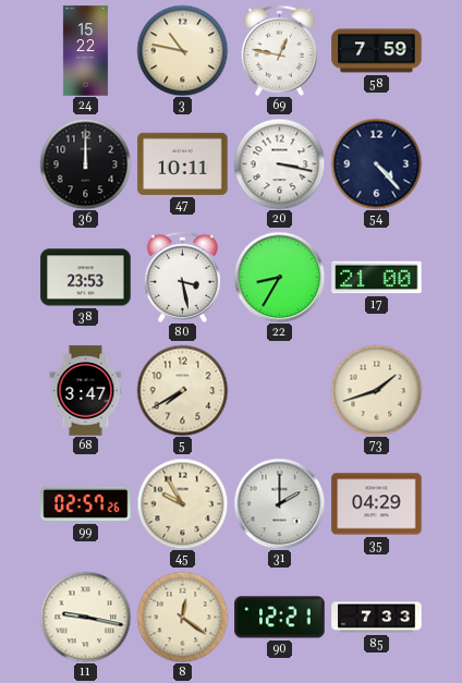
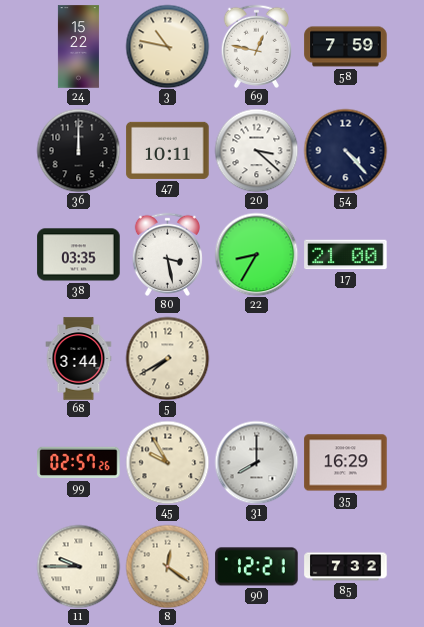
20: 3:17 -> 3:22
38: 23:53 -> 03:35
68: 3:47 -> 3:44
73: 1:42 -> none
31: 2:00 -> 8:00
35: 04:29 -> 16:29
11: 9:17 -> 9:45
85: 7:33 -> 7:32
